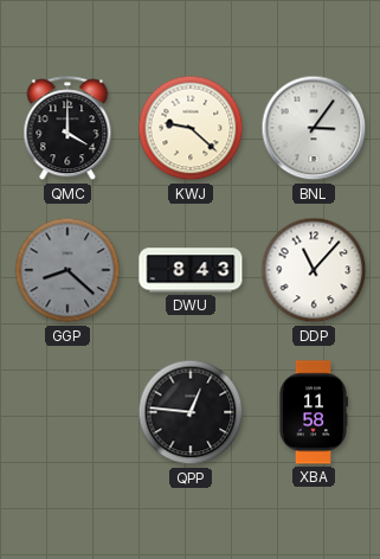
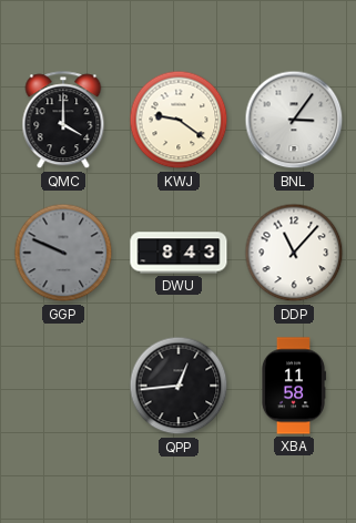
KWJ: 9:22 -> 9:21
GGP: 8:22 -> 9:49
QPP: 12:46 -> 12:44
